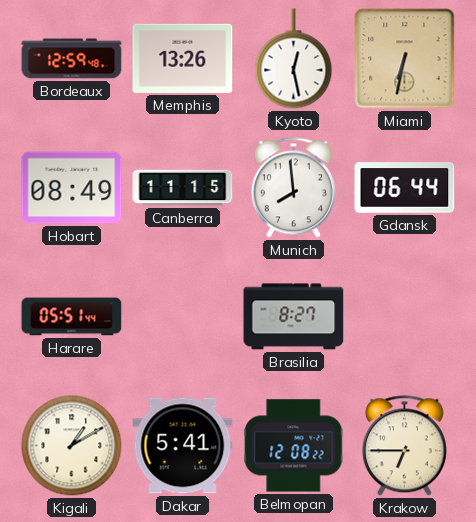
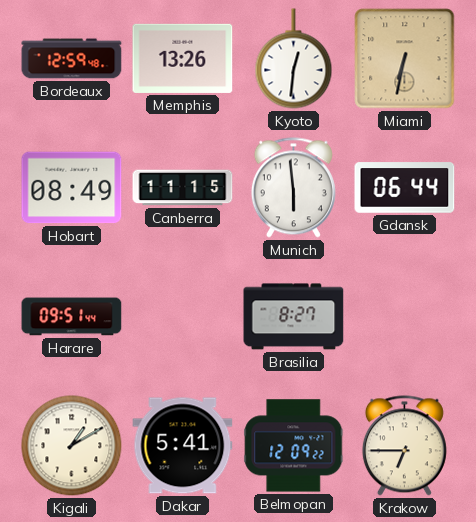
Kyoto: 12:28 -> 12:31
Munich: 7:59 -> 5:59
Harare: 05:51 -> 09:51
Belmopan: 12:08 -> 12:09
